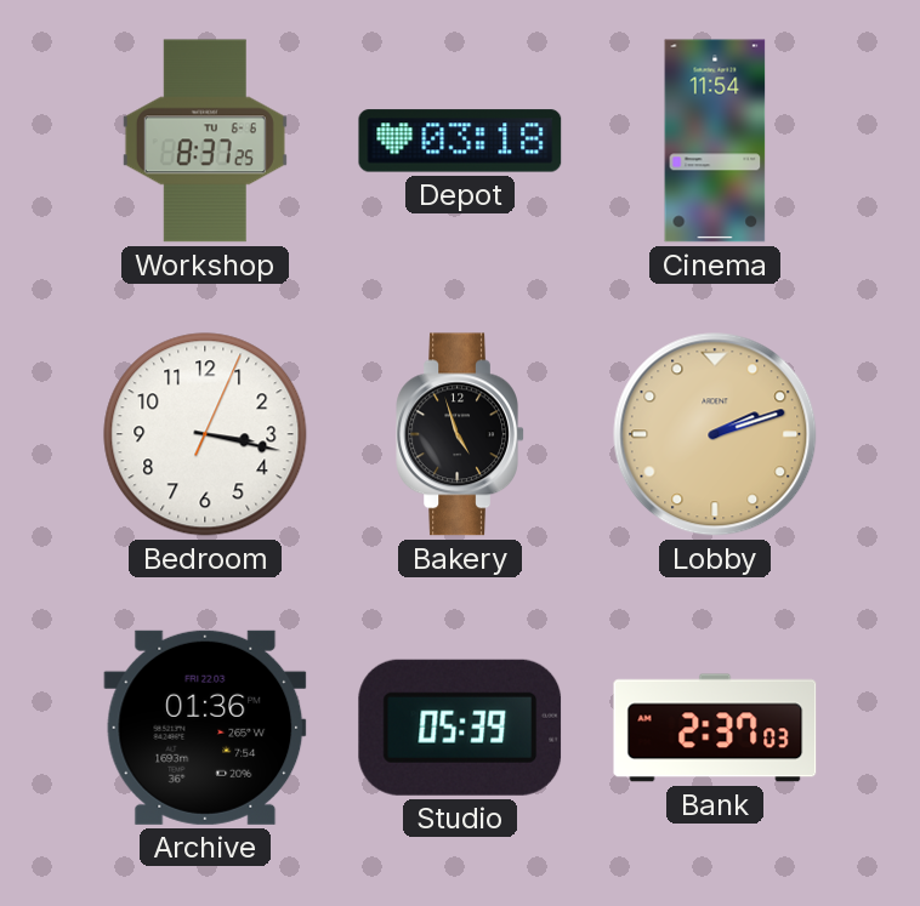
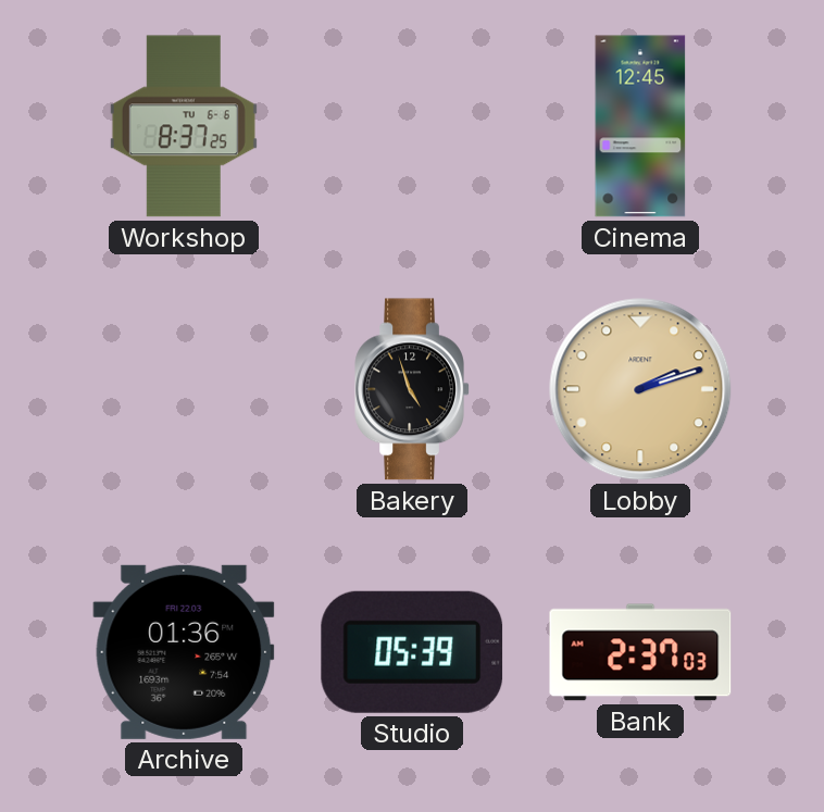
Depot: 03:18 -> none
Cinema: 11:54 -> 12:45
Bedroom: 3:17 -> none
